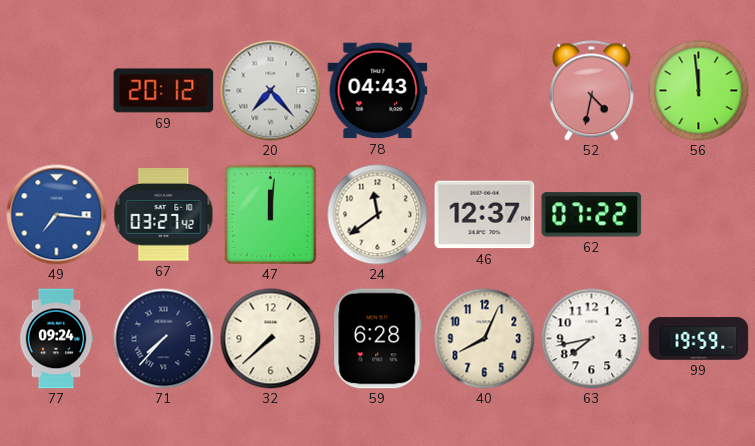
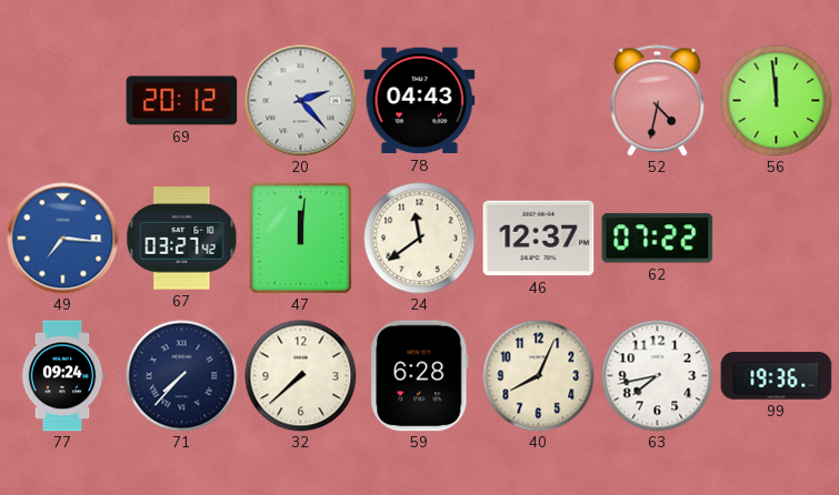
20: 7:23 -> 2:23
99: 19:59 -> 19:36
